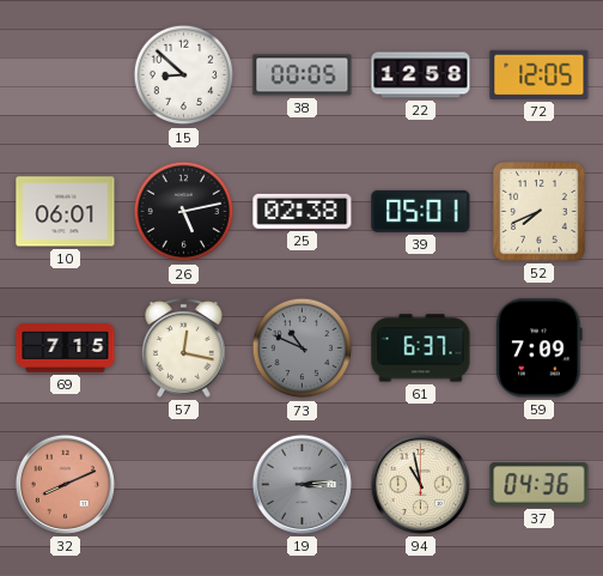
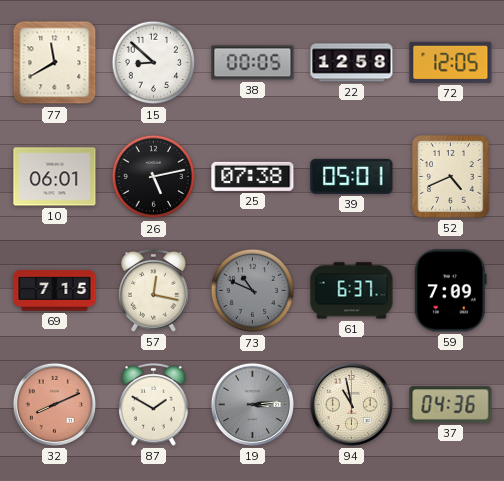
77: none -> 11:40
25: 02:38 -> 07:38
52: 7:41 -> 4:41
87: none -> 1:50
